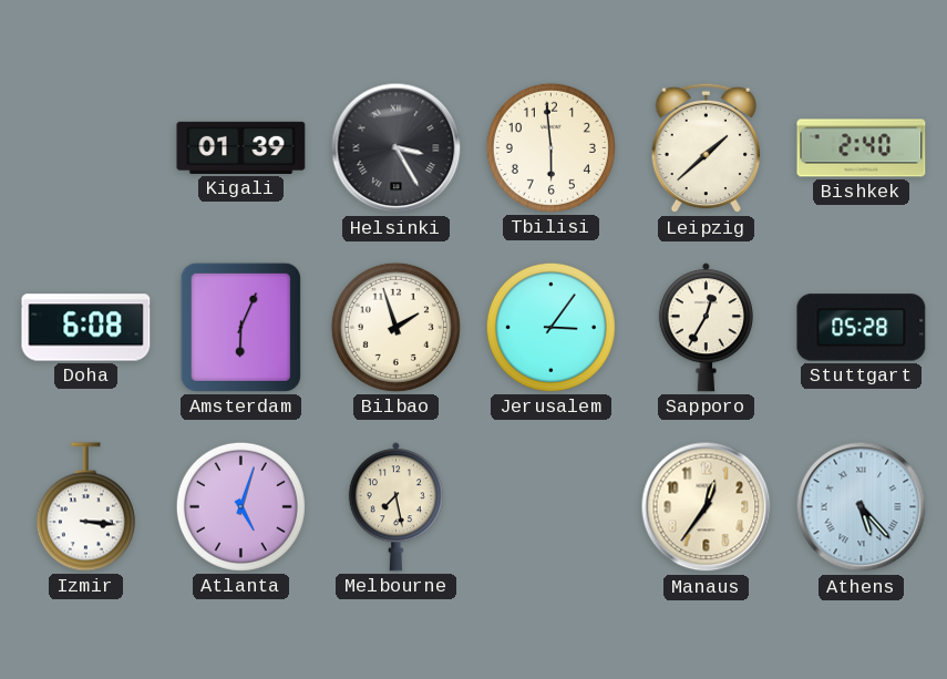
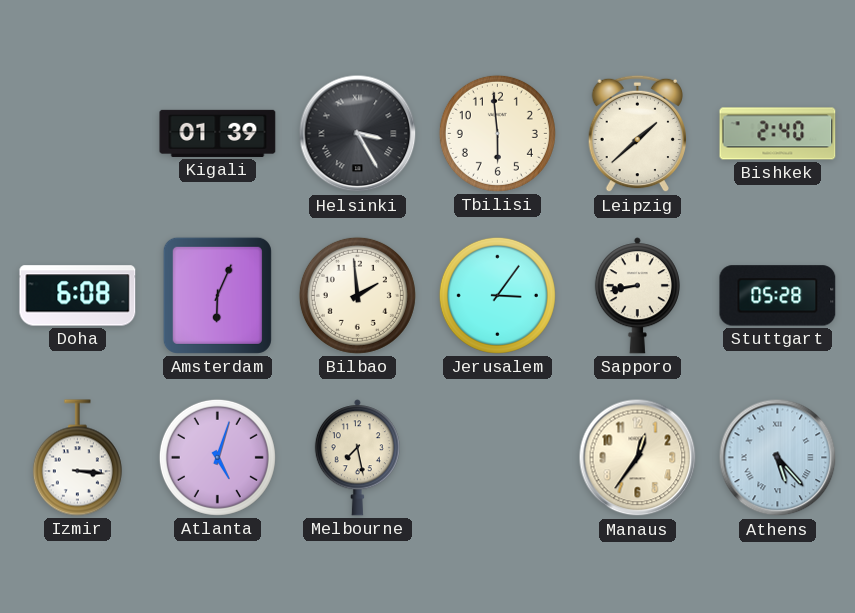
Bilbao: 1:57 -> 1:59
Sapporo: 12:35 -> 8:43
